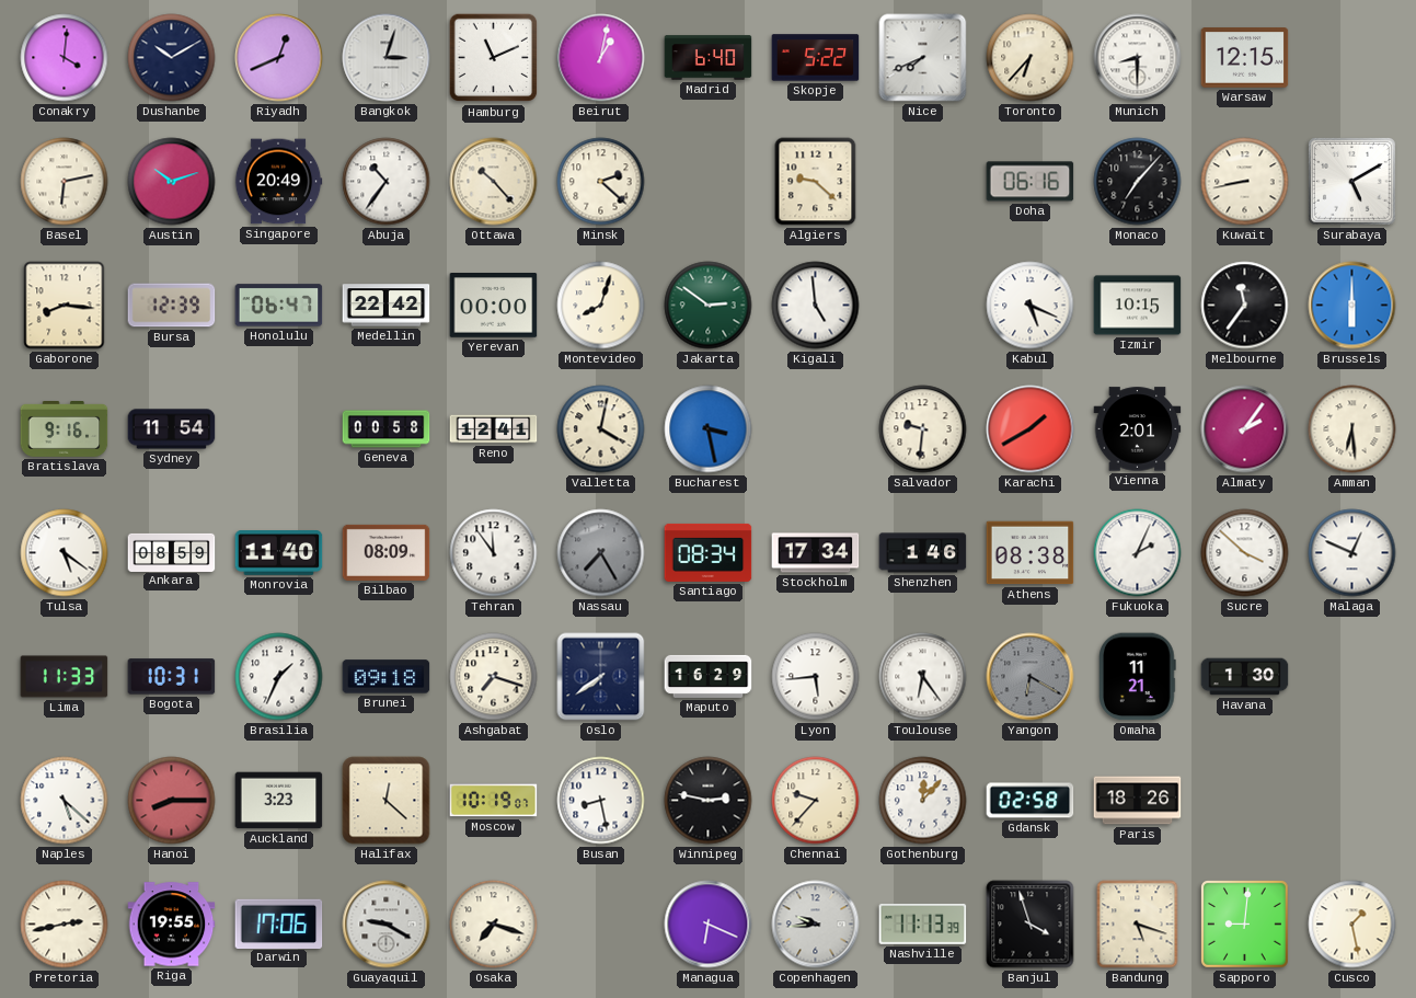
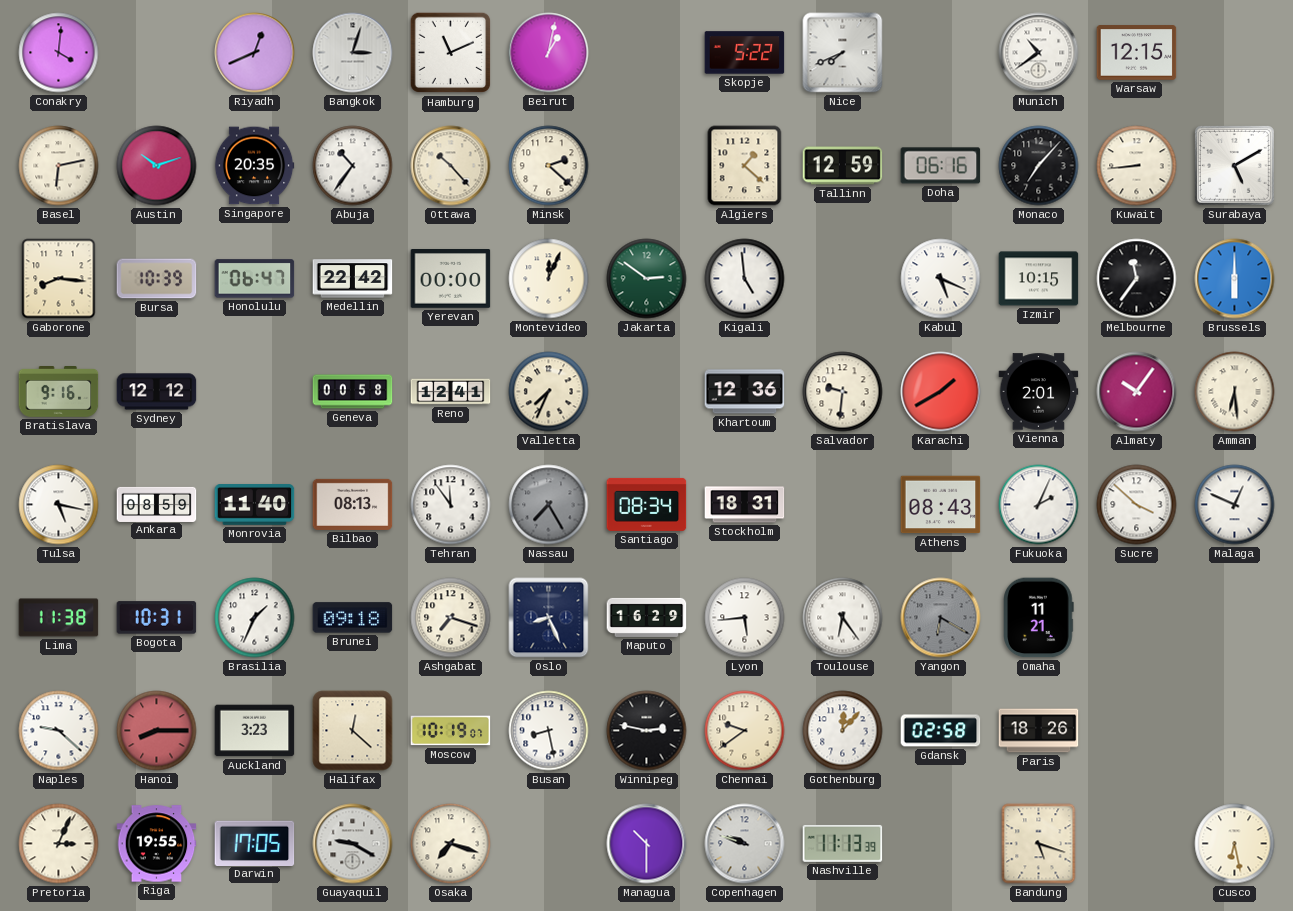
Dushanbe: 10:10 -> none
Madrid: 6:40 -> none
Toronto: 6:37 -> none
Munich: 8:30 -> 10:39
Singapore: 20:49 -> 20:35
Algiers: 9:22 -> 1:22
Tallinn: none -> 12:59
Kuwait: 8:43 -> 8:44
Bursa: 12:39 -> 10:39
Montevideo: 8:03 -> 12:04
Sydney: 11:54 -> 12:12
Valletta: 4:02 -> 7:34
Bucharest: 3:28 -> none
Khartoum: none -> 12:36
Almaty: 2:06 -> 10:06
Tulsa: 5:21 -> 5:17
Bilbao: 08:09 -> 08:13
Stockholm: 17:34 -> 18:31
Shenzhen: 1:46 -> none
Athens: 08:38 -> 08:43
Lima: 11:33 -> 11:38
Oslo: 7:39 -> 8:26
Havana: 1:30 -> none
Naples: 5:22 -> 9:22
Chennai: 9:37 -> 9:39
Pretoria: 2:43 -> 3:04
Darwin: 17:06 -> 17:05
Managua: 6:19 -> 10:30
Copenhagen: 9:44 -> 9:48
Banjul: 3:57 -> none
Sapporo: 9:01 -> none
Cusco: 1:28 -> 6:28
